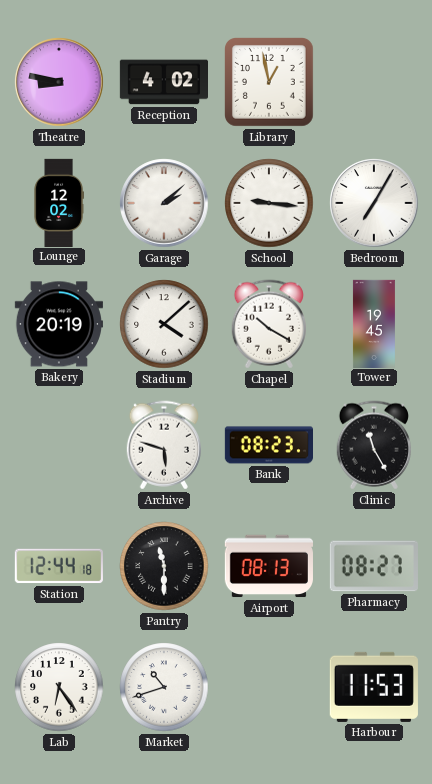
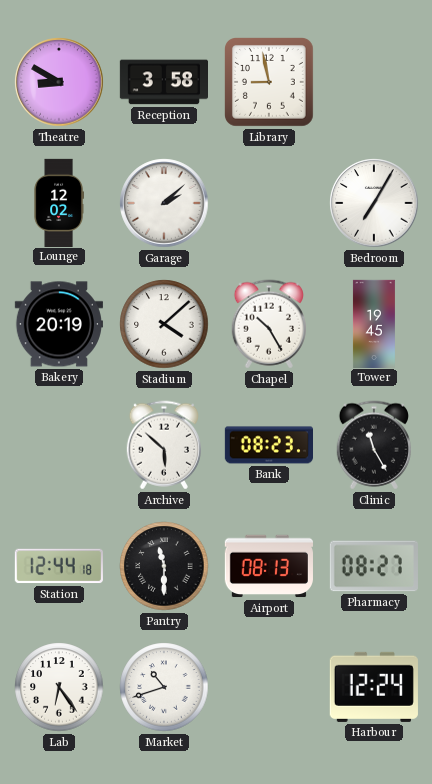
Theatre: 8:47 -> 8:50
Reception: 4:02 -> 3:58
Library: 12:58 -> 8:58
School: 9:16 -> none
Chapel: 10:20 -> 10:25
Archive: 5:48 -> 5:52
Harbour: 11:53 -> 12:24
